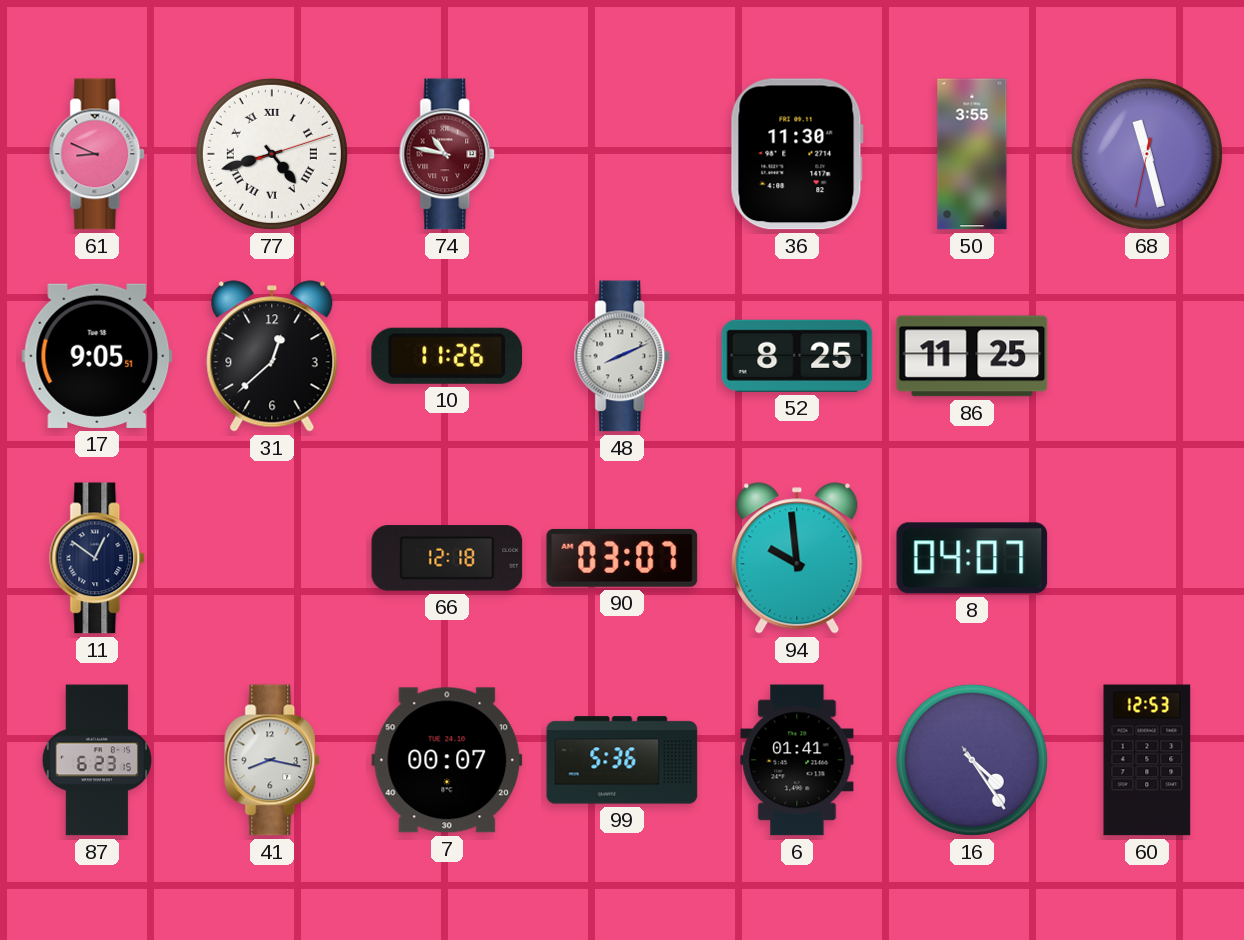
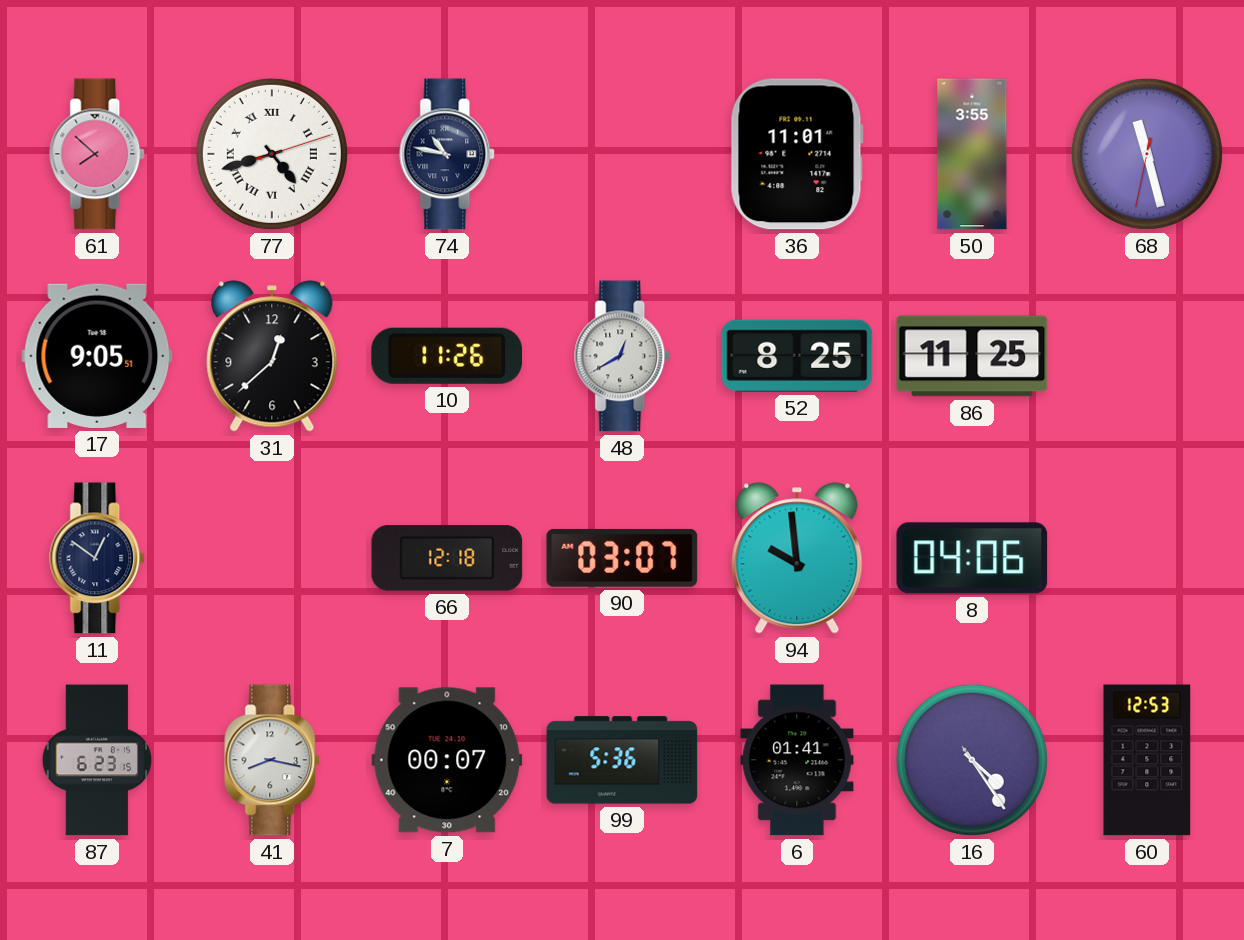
61: 8:49 -> 7:52
74 dial: burgundy -> navy
36: 11:30 -> 11:01
48: 8:11 -> 12:40
8: 04:07 -> 04:06
